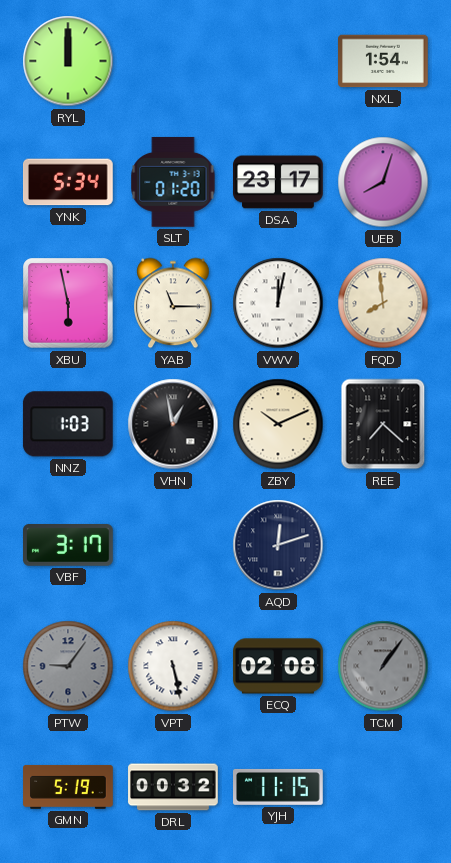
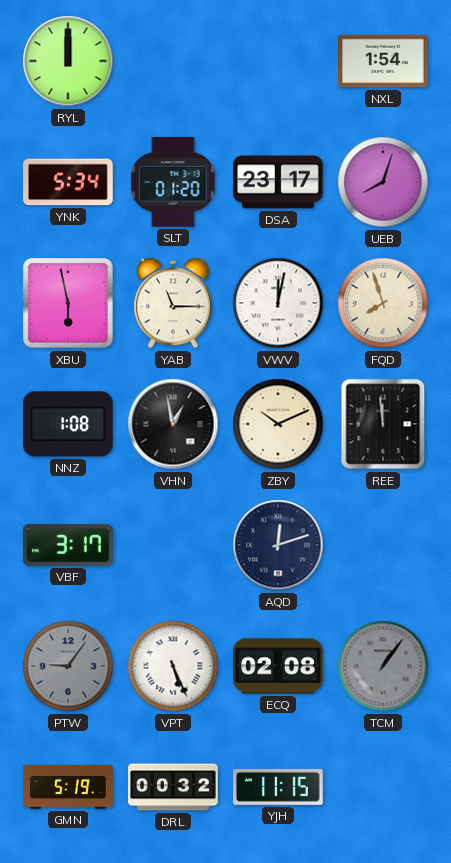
FQD: 7:59 -> 7:57
NNZ: 1:03 -> 1:08
REE: 7:22 -> 11:59
VPT: 5:28 -> 5:26
